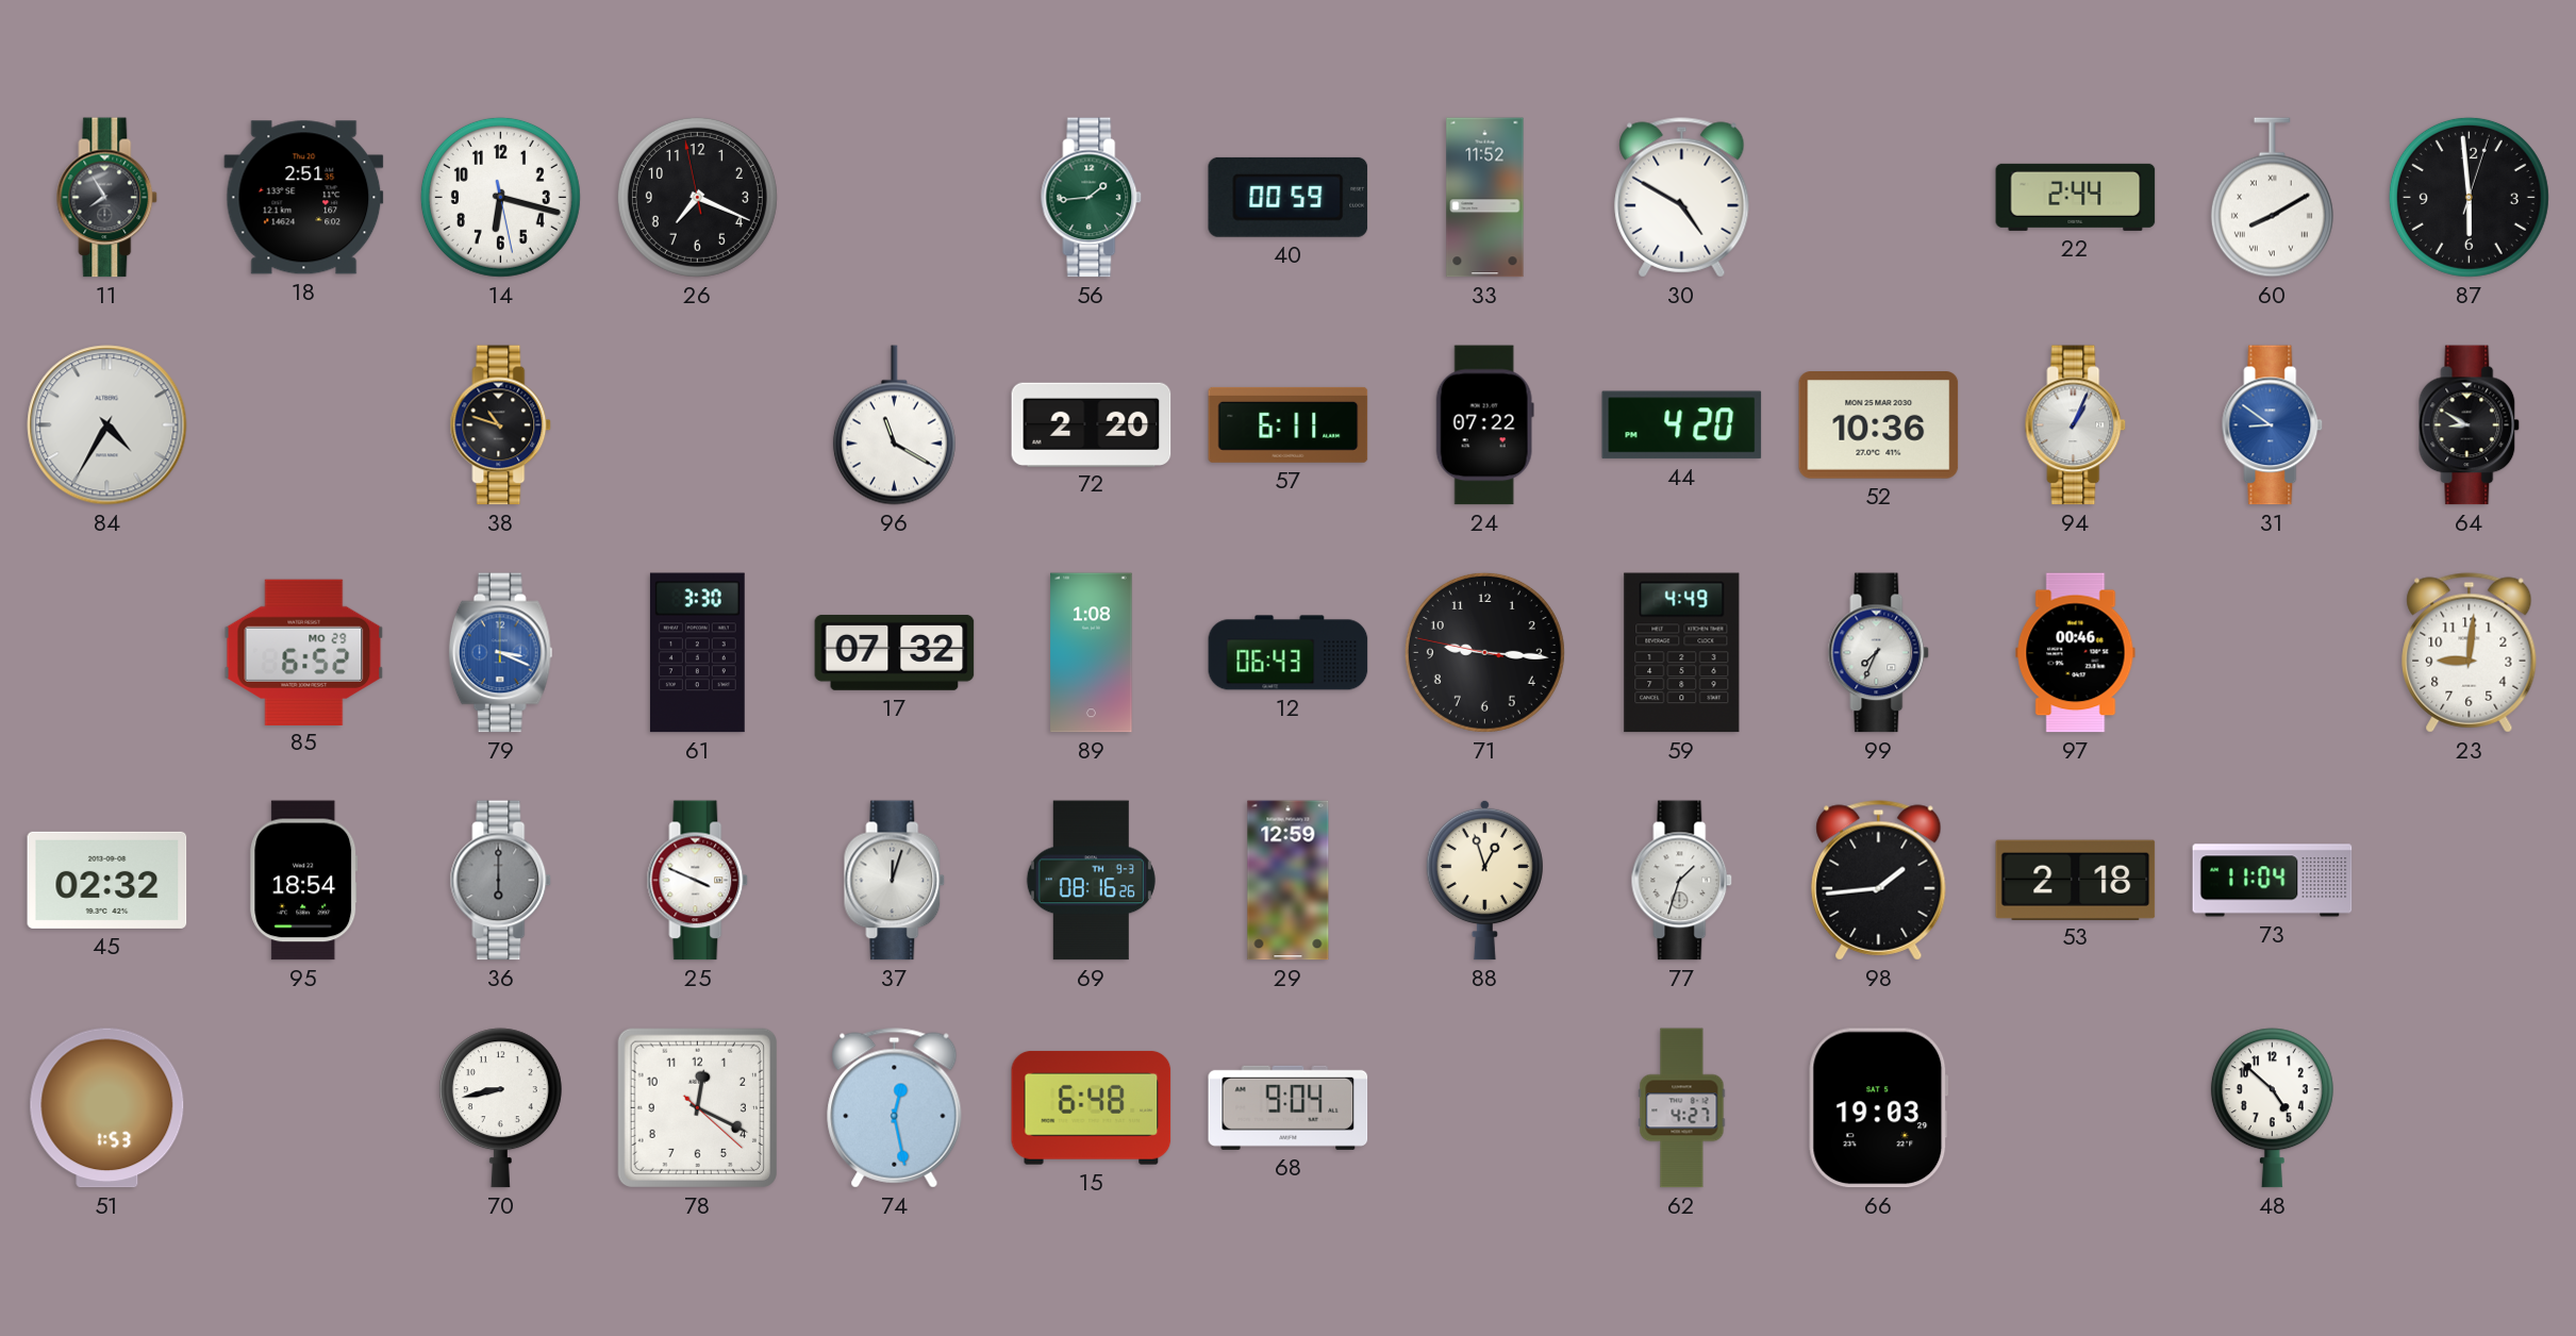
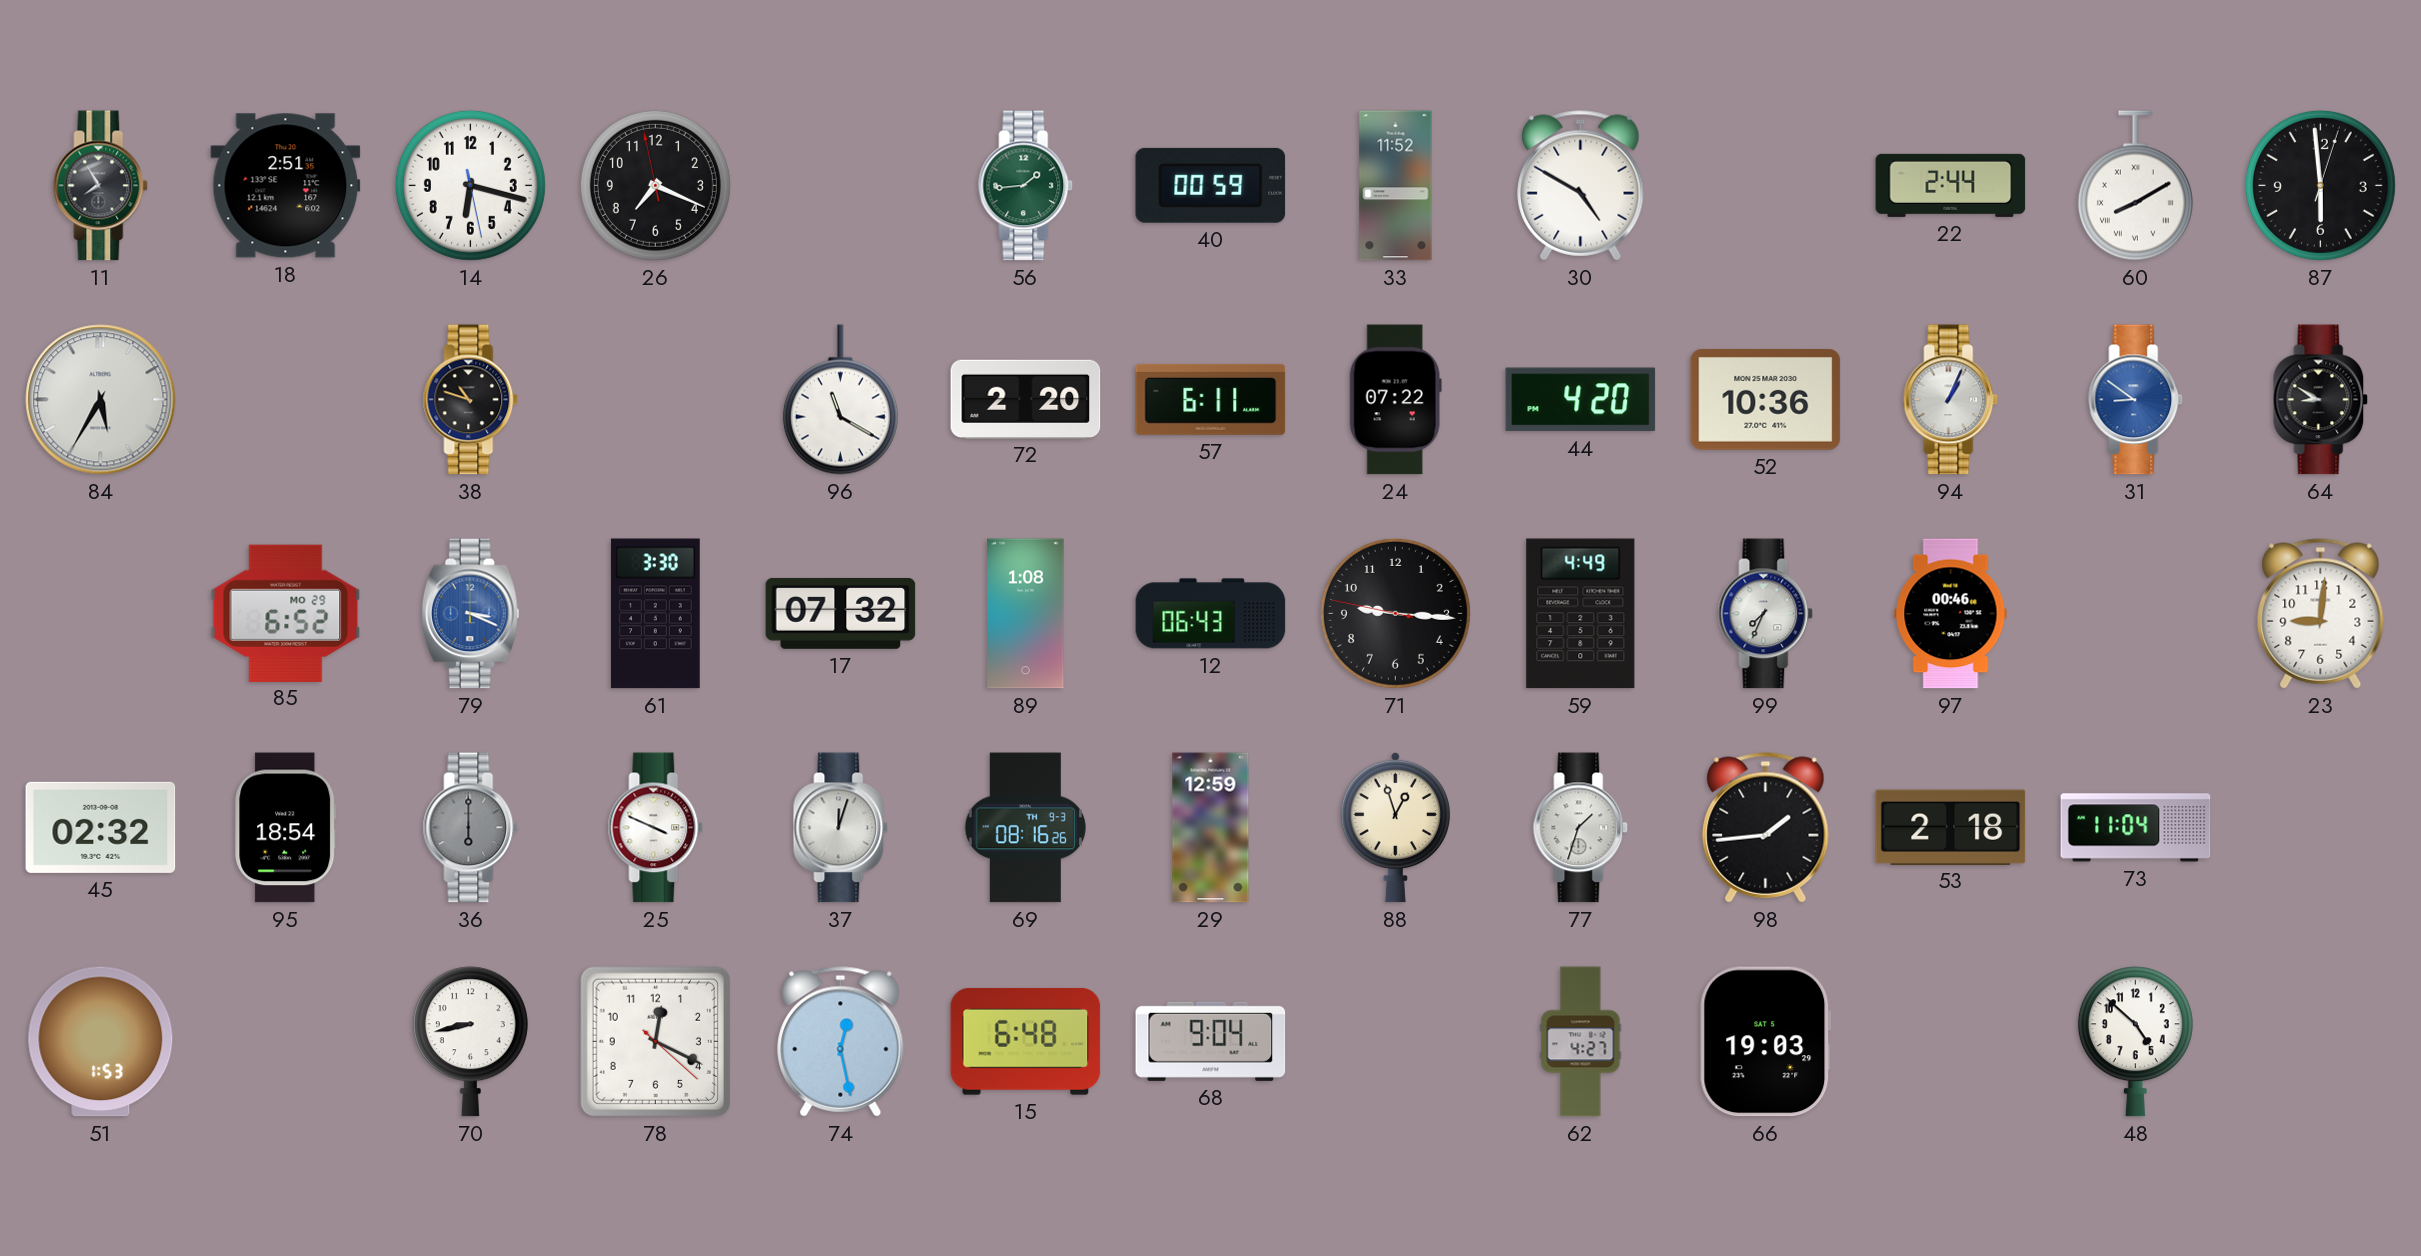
84: 4:35 -> 5:35
